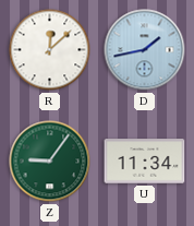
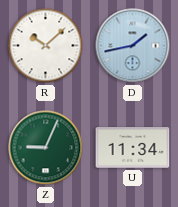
R: 12:08 -> 10:08
Z: 9:06 -> 9:04
